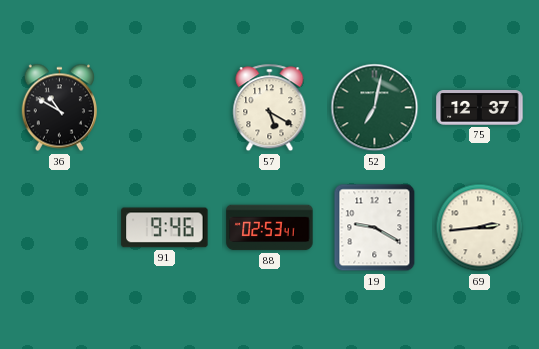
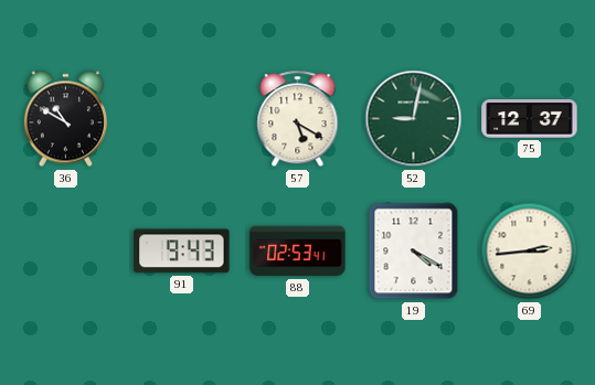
52: 7:02 -> 9:02
91: 9:46 -> 9:43
19: 9:20 -> 4:20
